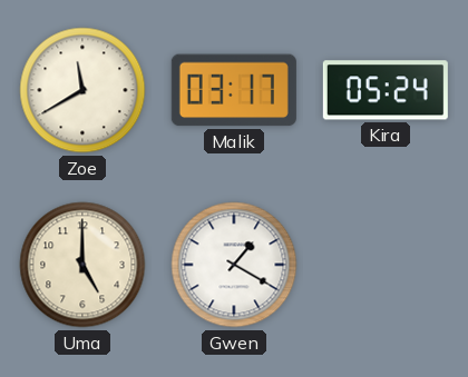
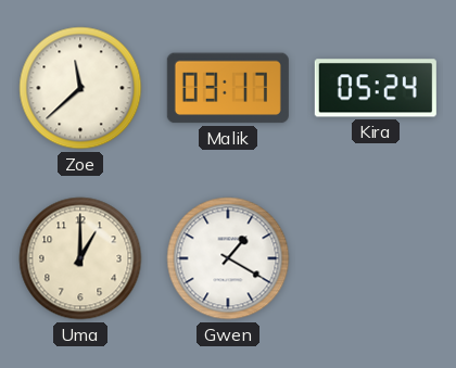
Zoe: 11:40 -> 11:38
Uma: 5:00 -> 1:00
